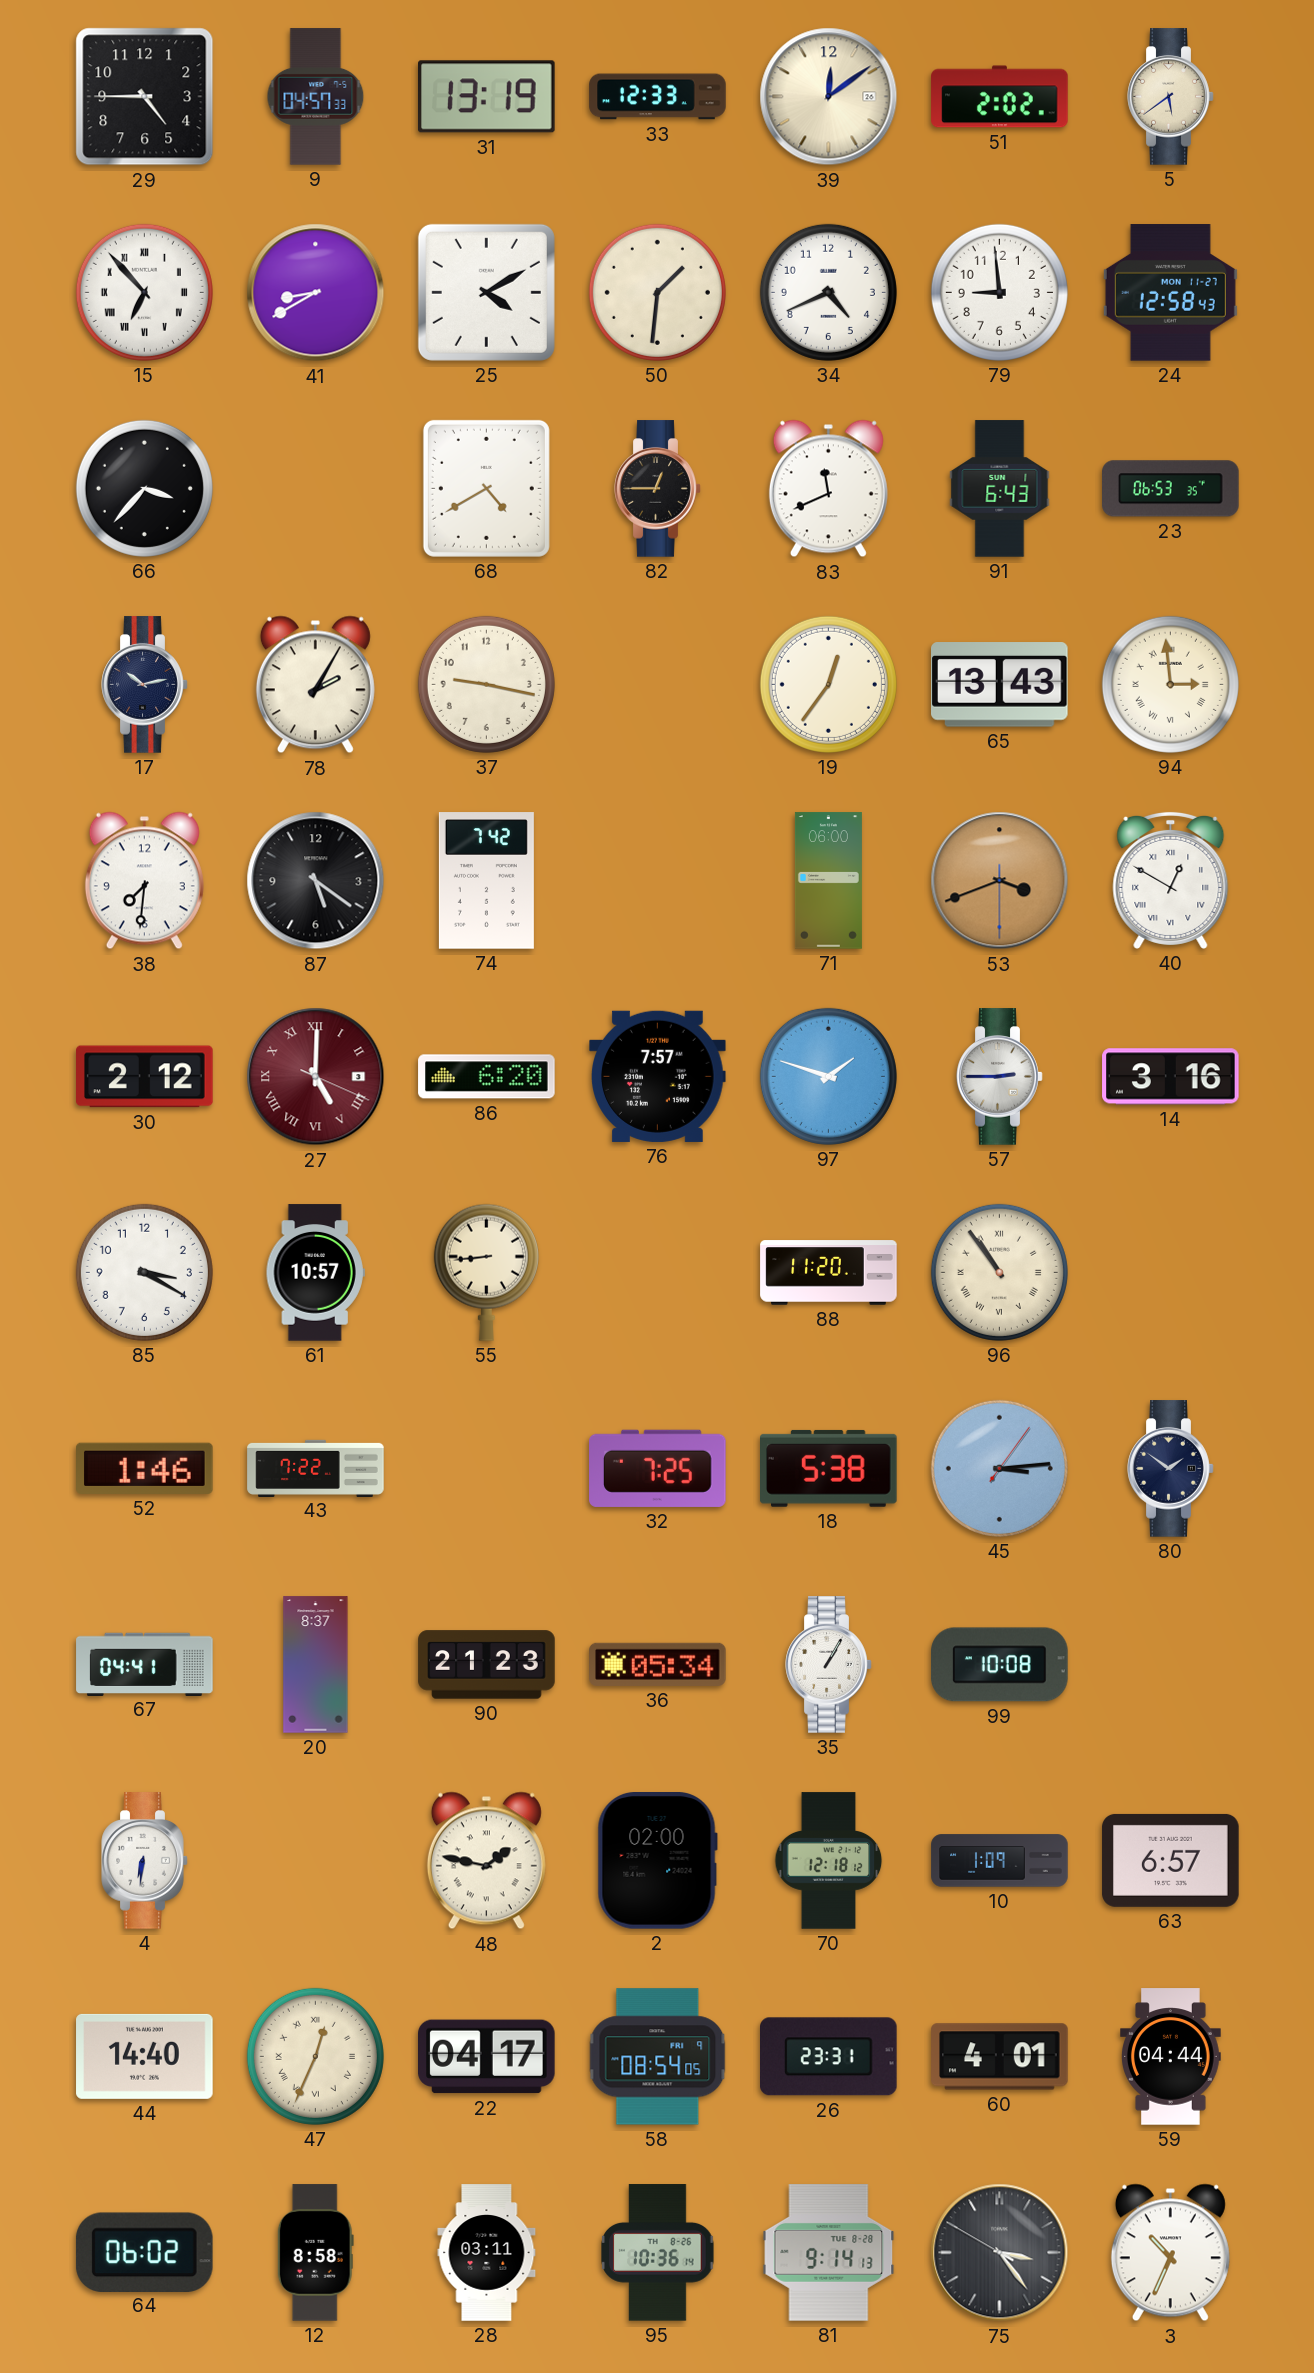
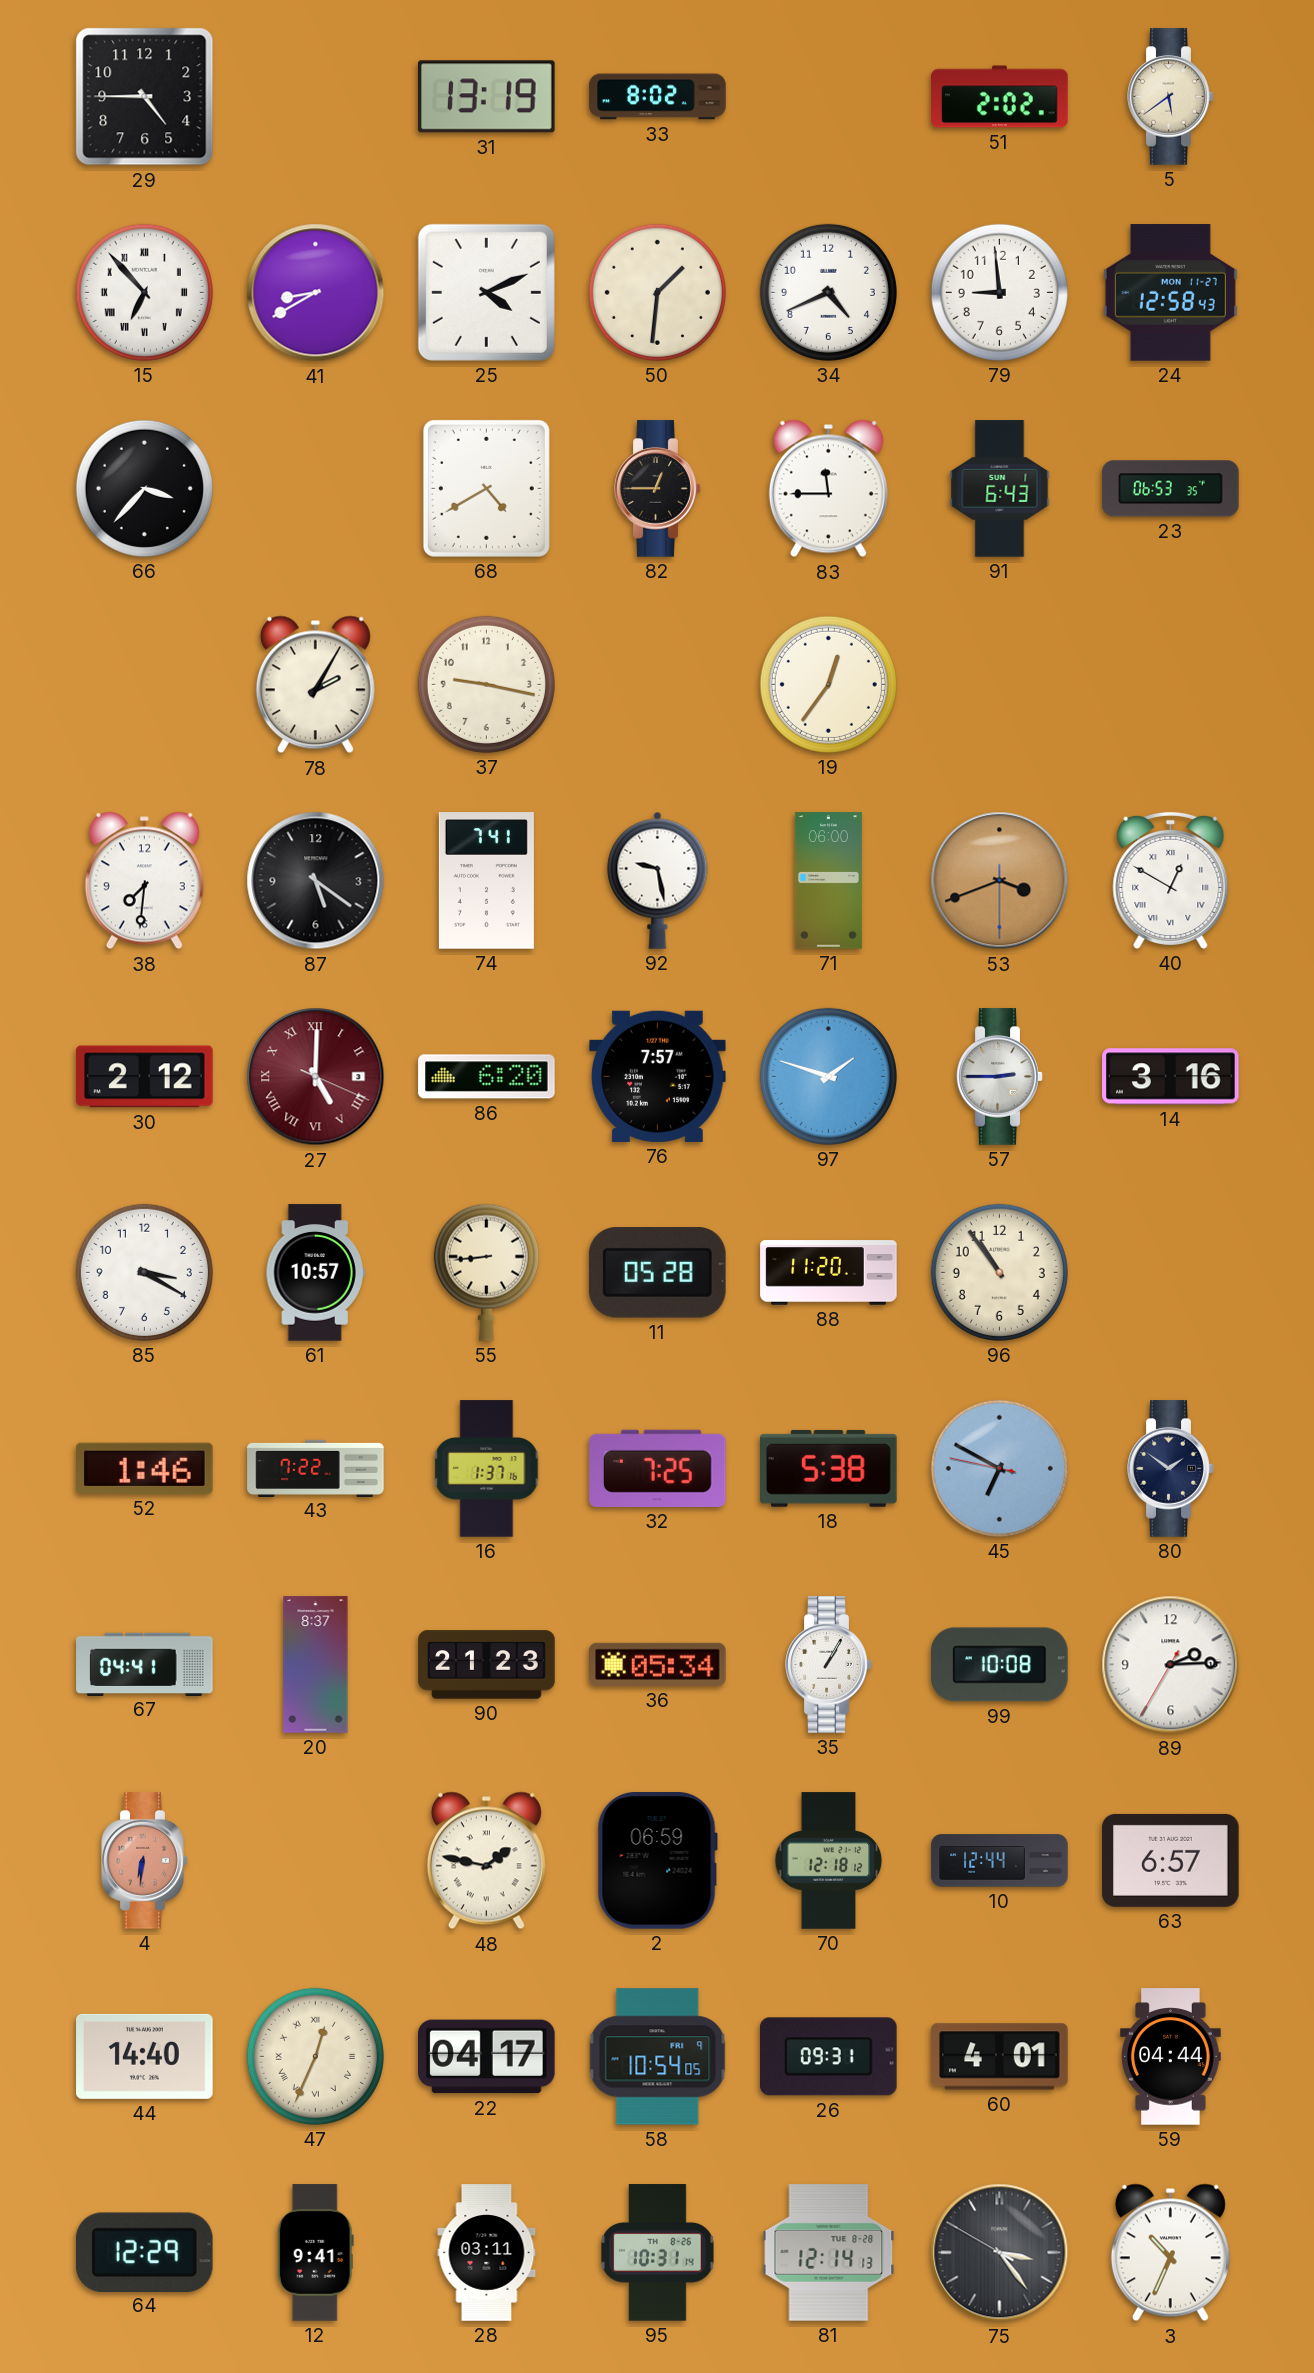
9: 04:57 -> none
33: 12:33 -> 8:02
39: 12:09 -> none
25: 4:10 -> 4:11
83: 11:41 -> 11:45
17: 10:13 -> none
65: 13:43 -> none
94: 2:59 -> none
74: 7:42 -> 7:41
92: none -> 9:28
11: none -> 05:28
96 numerals: Roman -> Arabic
16: none -> 1:37
45: 3:14 -> 6:49
89: none -> 2:14
4 dial: white -> salmon
2: 02:00 -> 06:59
10: 1:09 -> 12:44
58: 08:54 -> 10:54
26: 23:31 -> 09:31
64: 06:02 -> 12:29
12: 8:58 -> 9:41
95: 10:36 -> 10:31
81: 9:14 -> 12:14
